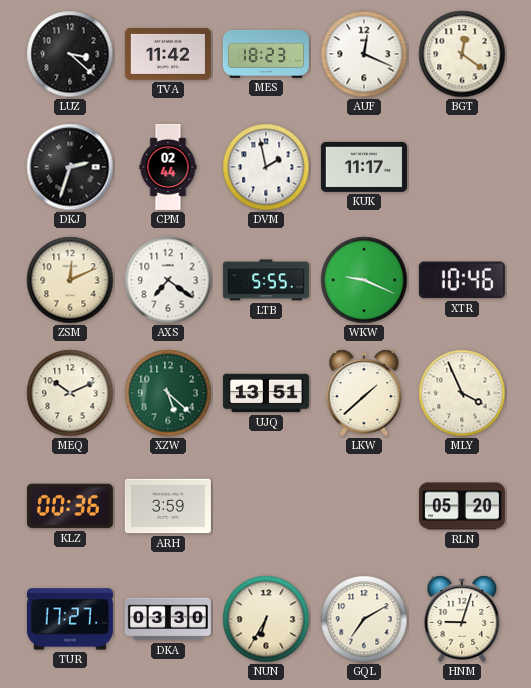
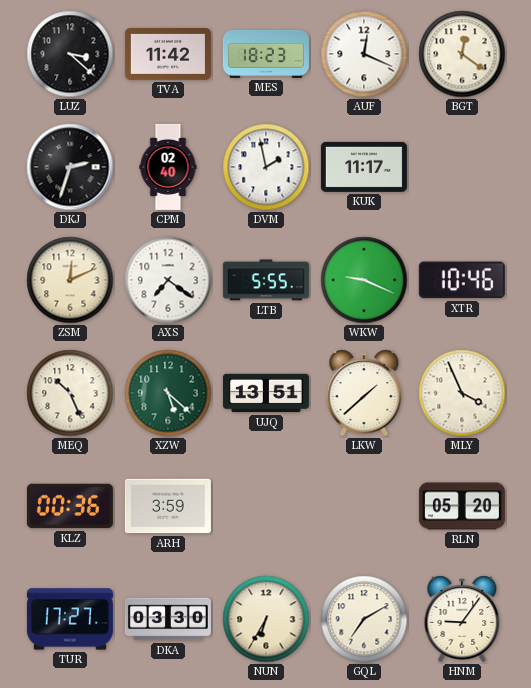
CPM: 02:44 -> 02:40
MEQ: 10:11 -> 10:26
HNM: 9:03 -> 9:06
